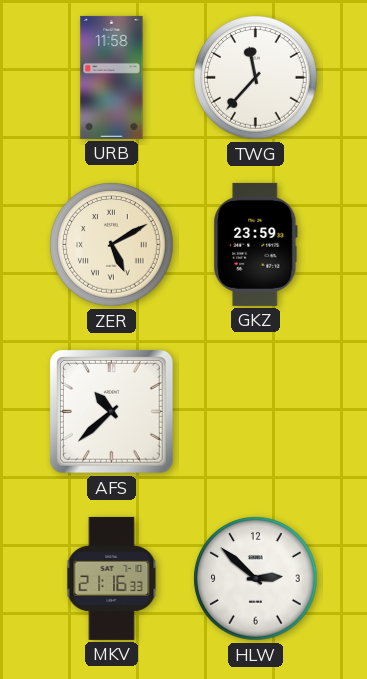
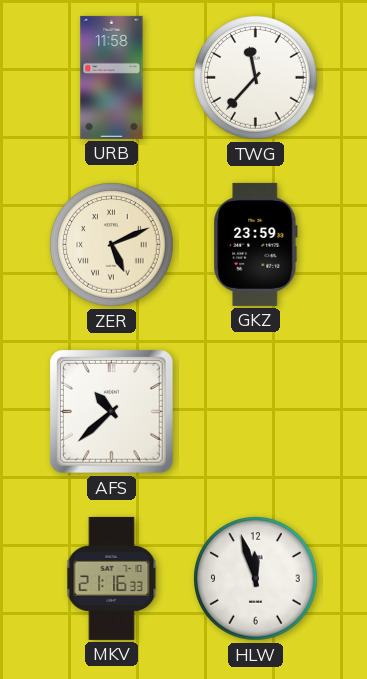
ZER: 5:10 -> 5:11
HLW: 2:52 -> 11:57
